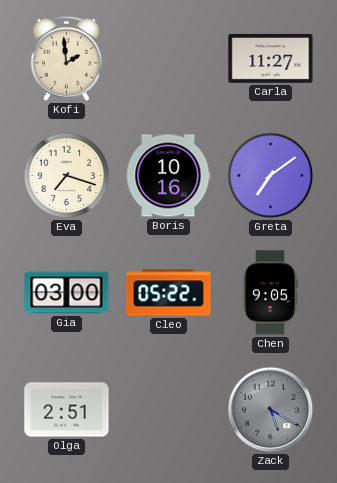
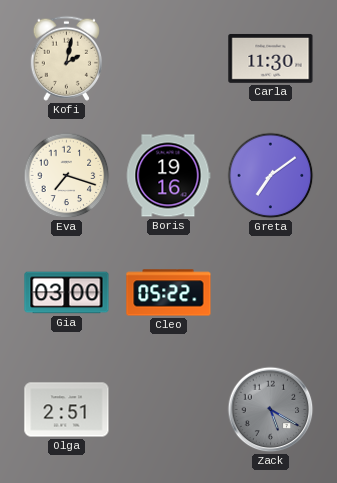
Kofi: 1:59 -> 2:02
Carla: 11:27 -> 11:30
Boris: 10:16 -> 19:16
Chen: 9:05 -> none
